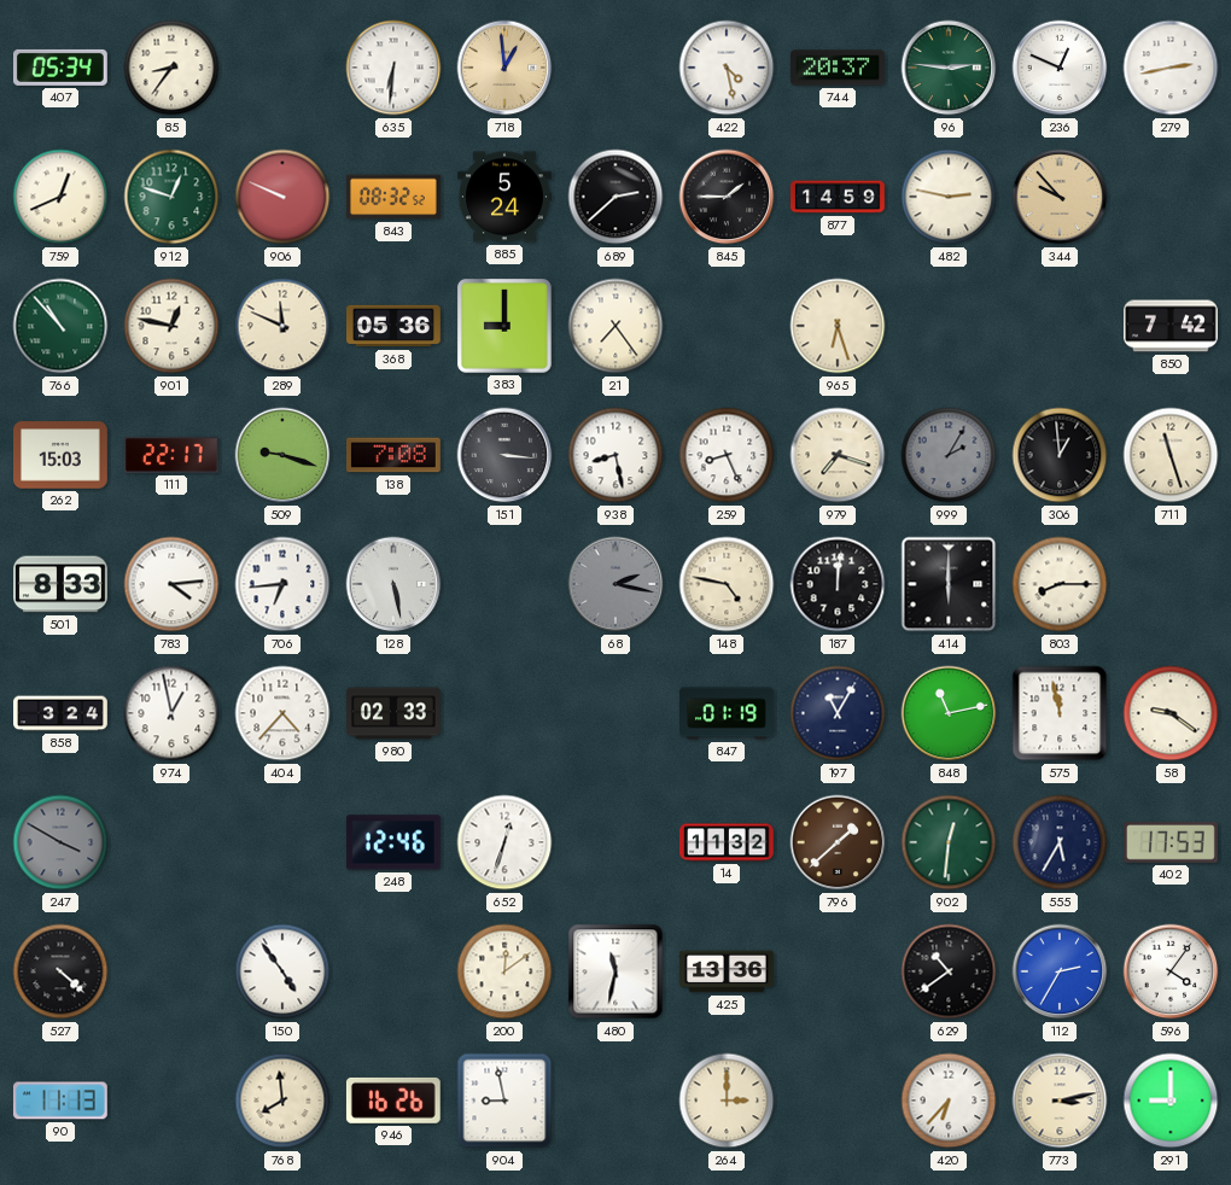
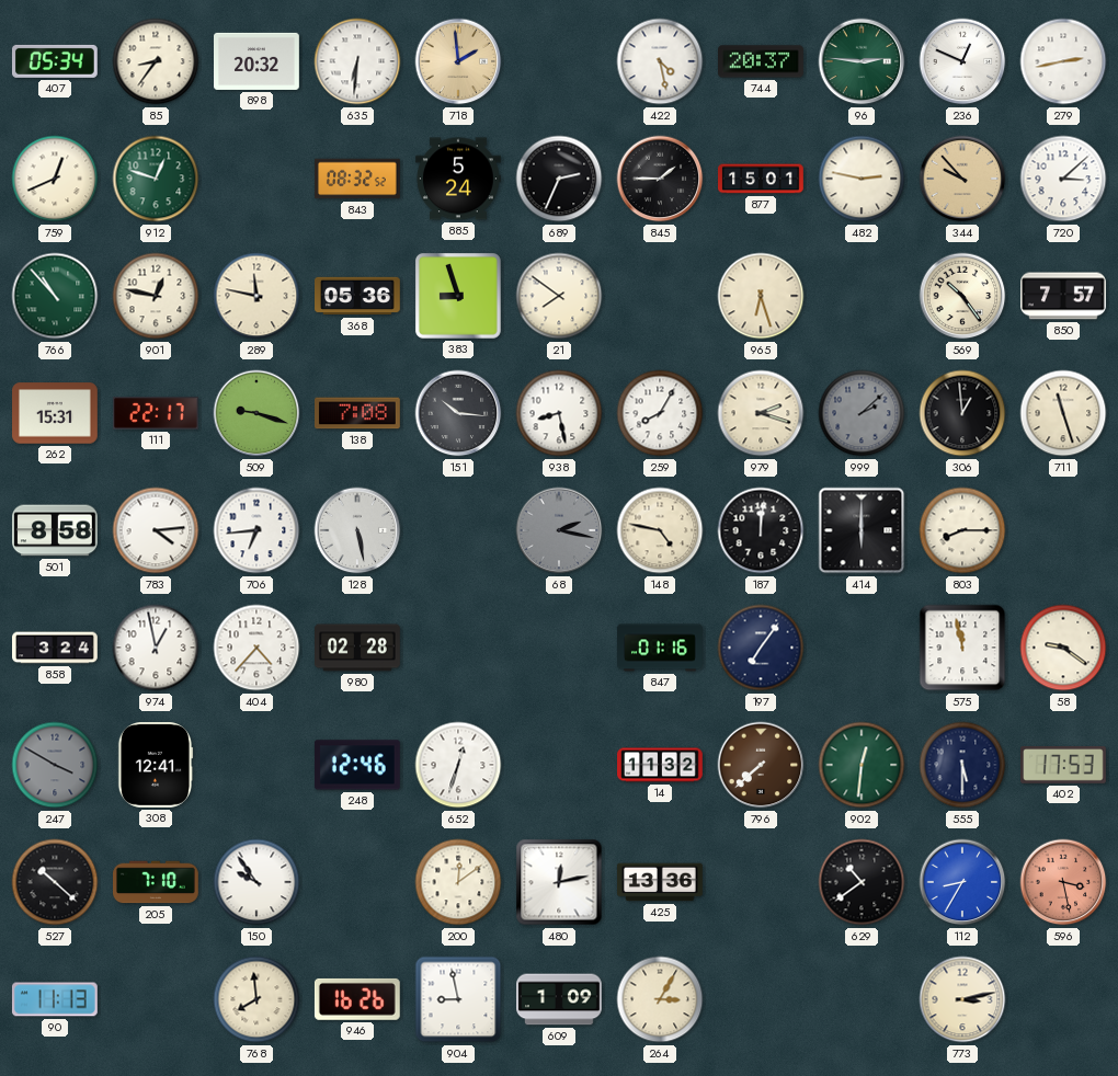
898: none -> 20:32
718: 12:59 -> 1:59
906: 9:49 -> none
689: 2:38 -> 2:34
877: 14:59 -> 15:01
720: none -> 3:08
289: 11:49 -> 11:47
383: 9:00 -> 8:57
21: 7:24 -> 7:51
569: none -> 10:24
850: 7:42 -> 7:57
262: 15:03 -> 15:31
151: 3:16 -> 10:16
259: 8:26 -> 8:05
979: 7:18 -> 2:18
999: 2:05 -> 2:08
501: 8:33 -> 8:58
980: 02:33 -> 02:28
847: 01:19 -> 01:16
197: 11:05 -> 7:06
848: 11:13 -> none
308: none -> 12:41
796: 1:38 -> 7:38
555: 5:35 -> 5:30
527: 4:22 -> 10:22
205: none -> 7:10
150: 4:54 -> 9:54
480: 11:32 -> 12:13
112: 2:35 -> 8:35
596: 4:06 -> 3:28
596 dial: white -> salmon
609: none -> 1:09
264: 3:00 -> 3:05
420: 6:37 -> none
291: 9:00 -> none
